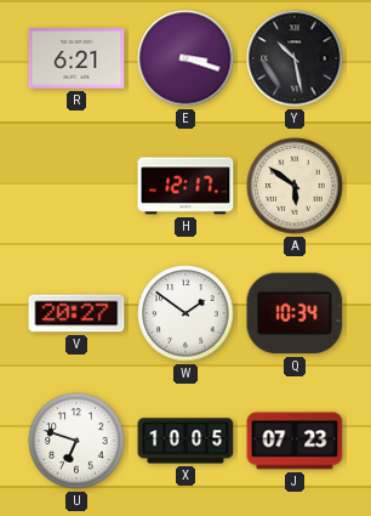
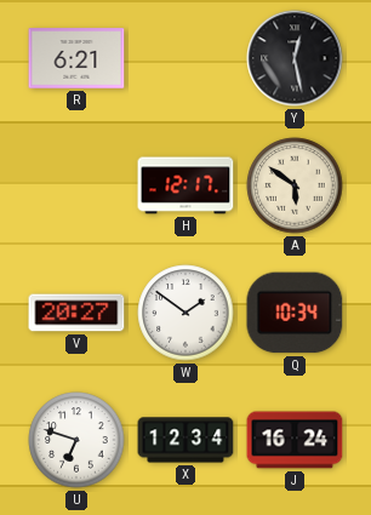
E: 3:18 -> none
Y: 10:28 -> 12:28
X: 10:05 -> 12:34
J: 07:23 -> 16:24
